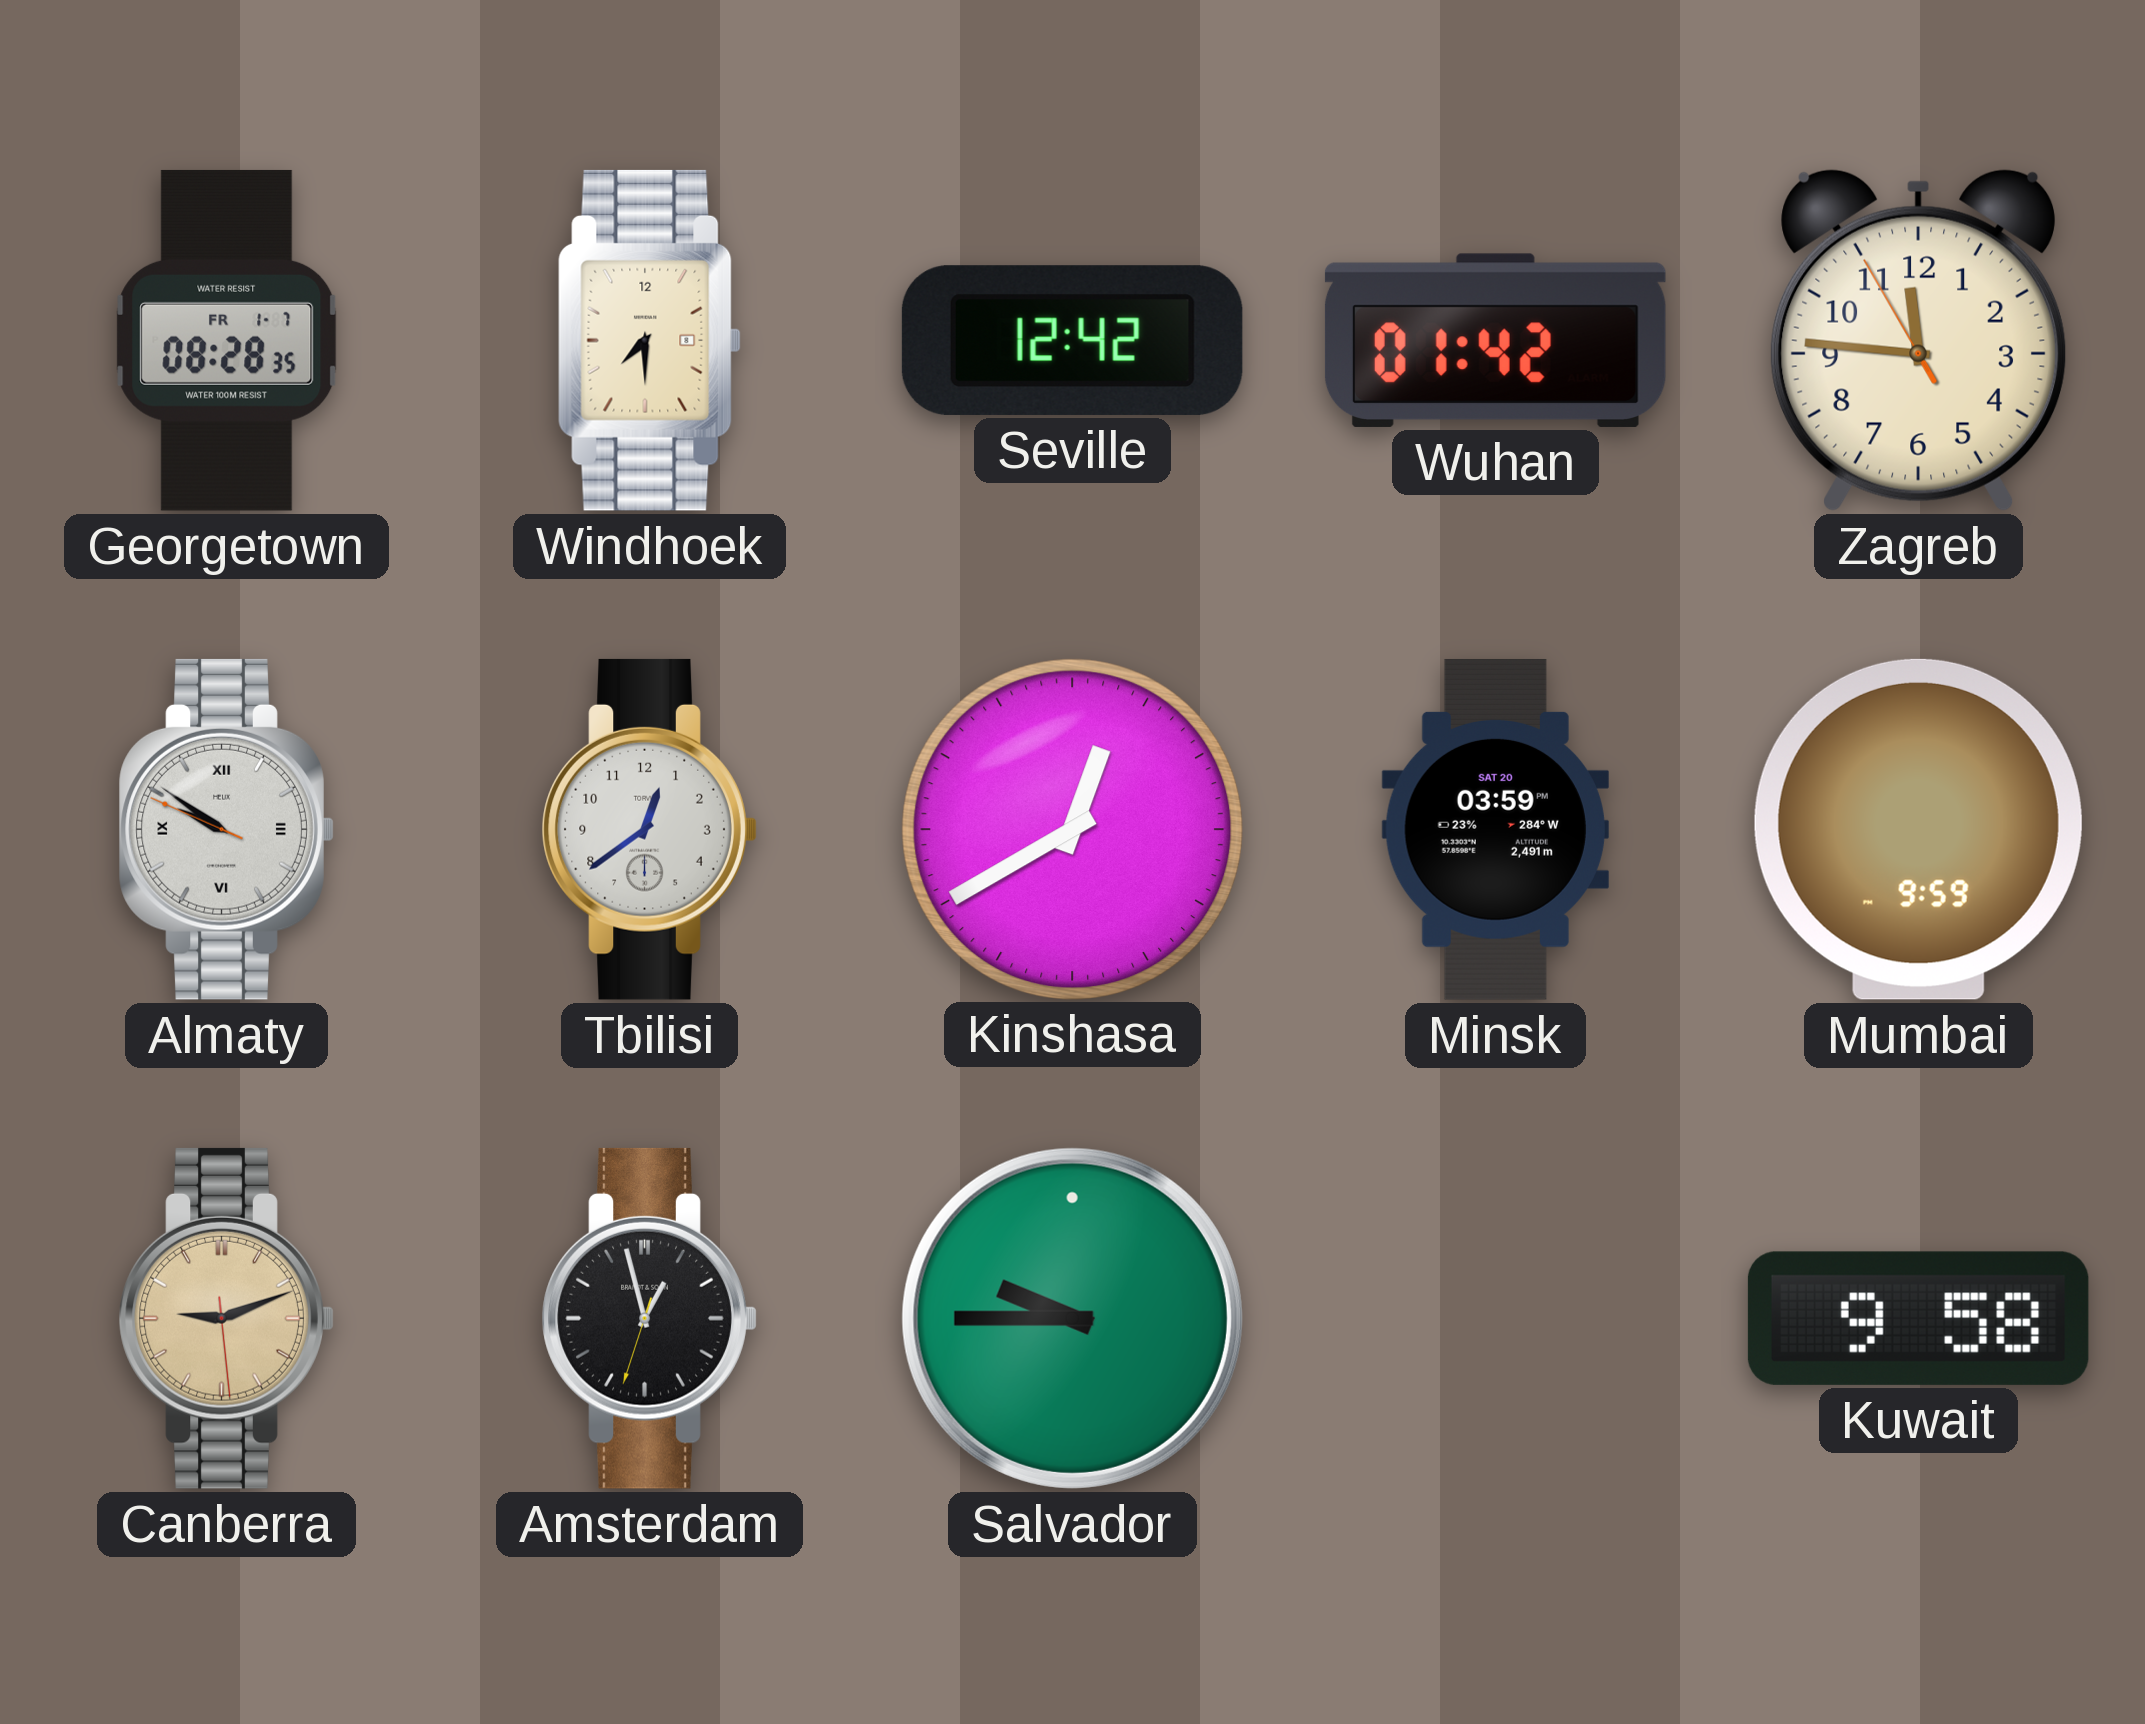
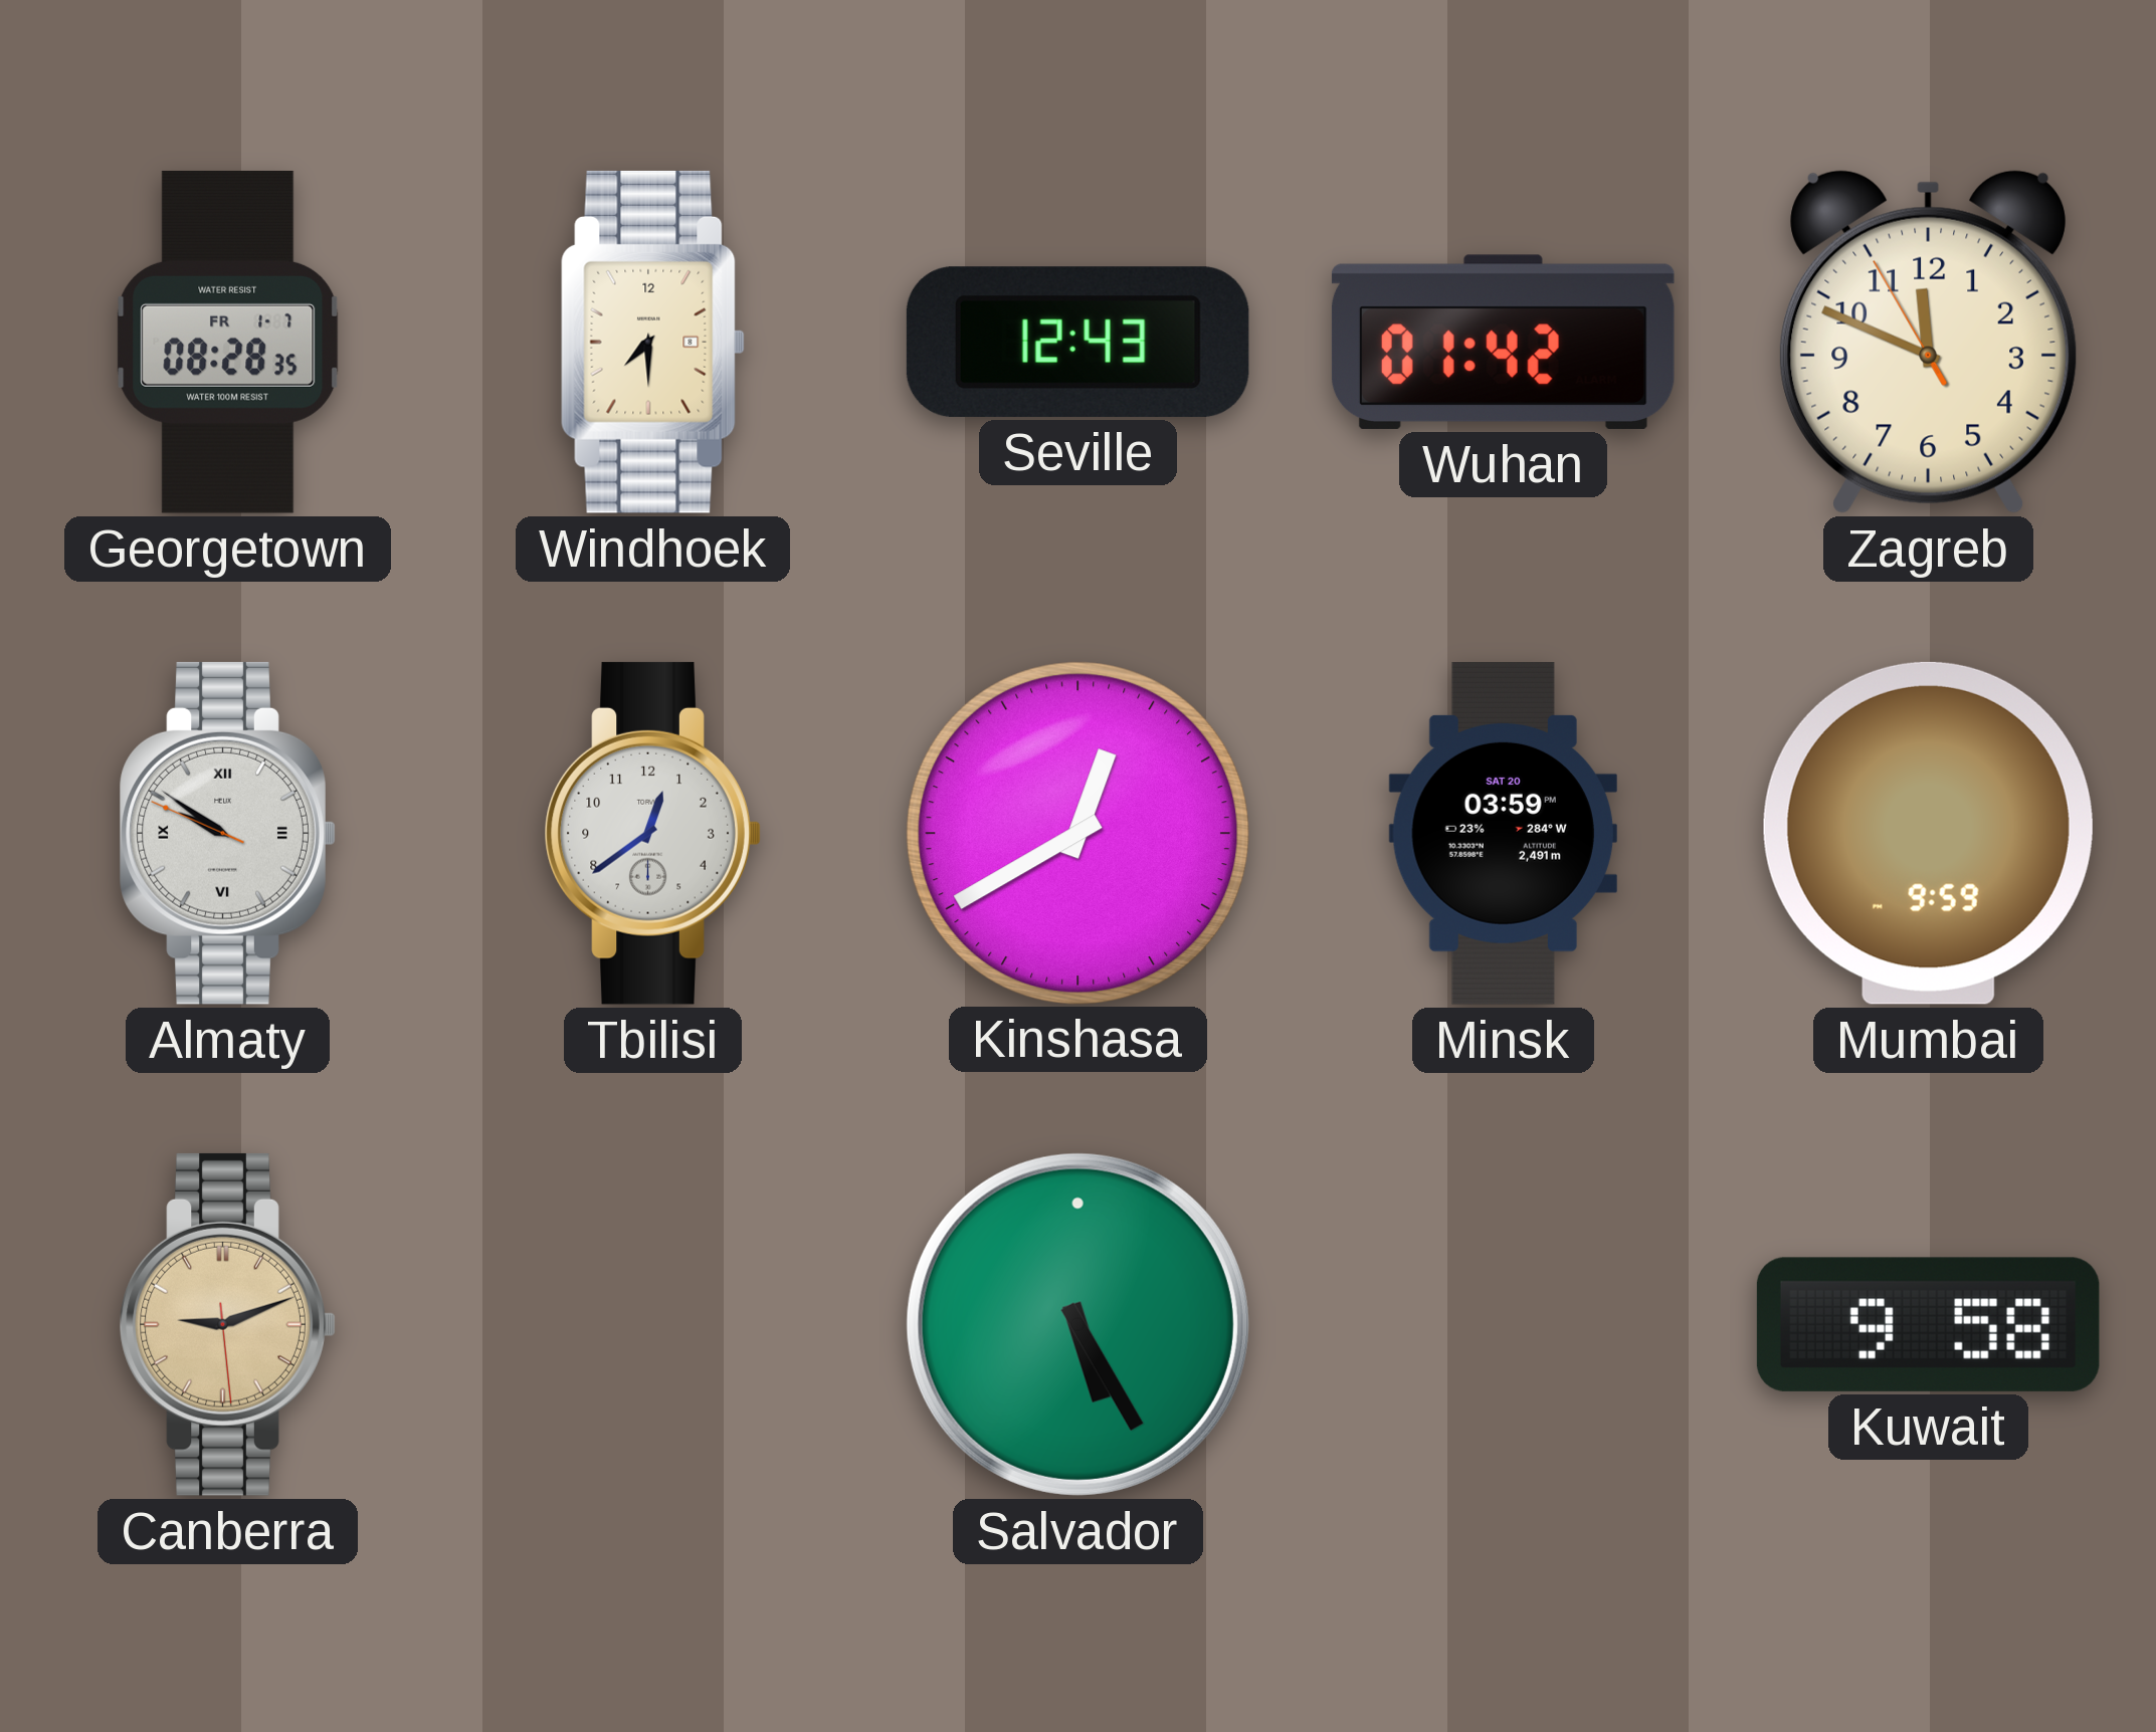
Seville: 12:42 -> 12:43
Zagreb: 11:45 -> 11:48
Amsterdam: 12:57 -> none
Salvador: 9:45 -> 5:25
